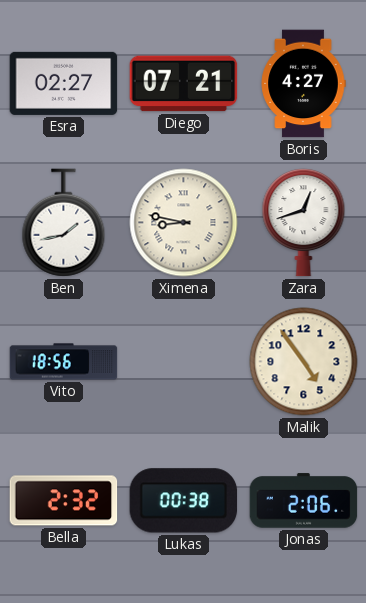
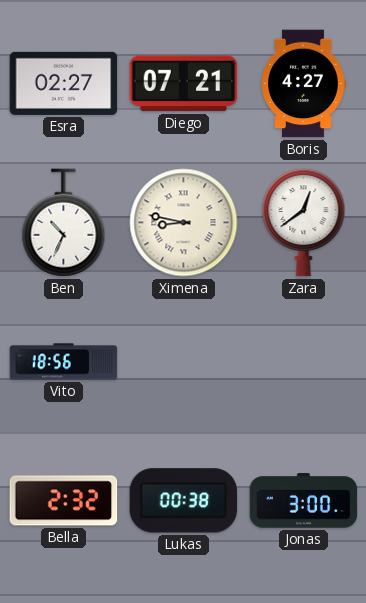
Ben: 1:43 -> 10:34
Zara: 12:42 -> 12:39
Malik: 4:54 -> none
Jonas: 2:06 -> 3:00
